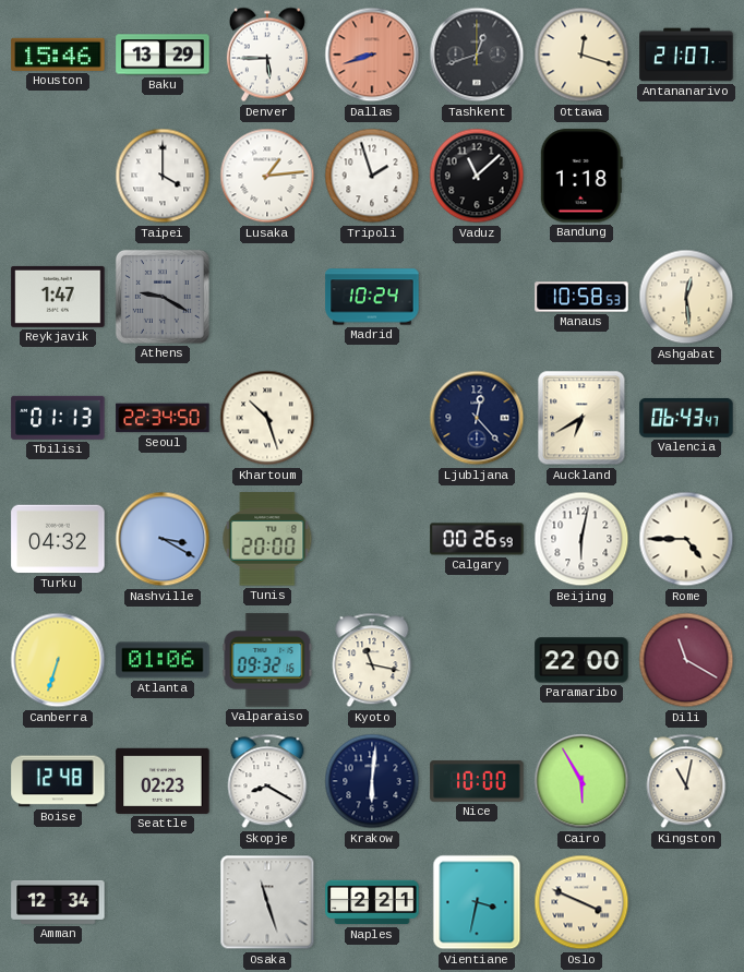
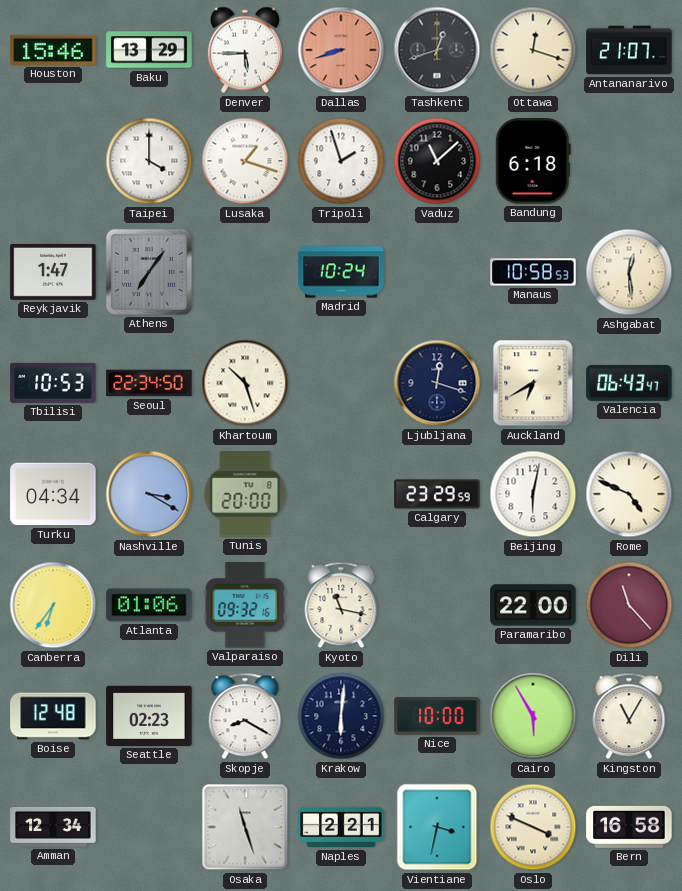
Lusaka: 1:14 -> 1:18
Bandung: 1:18 -> 6:18
Athens: 9:20 -> 7:06
Tbilisi: 01:13 -> 10:53
Ljubljana: 12:23 -> 12:18
Turku: 04:32 -> 04:34
Calgary: 00:26 -> 23:29
Rome: 4:45 -> 4:49
Canberra: 6:33 -> 6:36
Dili: 11:20 -> 11:23
Kingston: 11:02 -> 11:05
Bern: none -> 16:58
